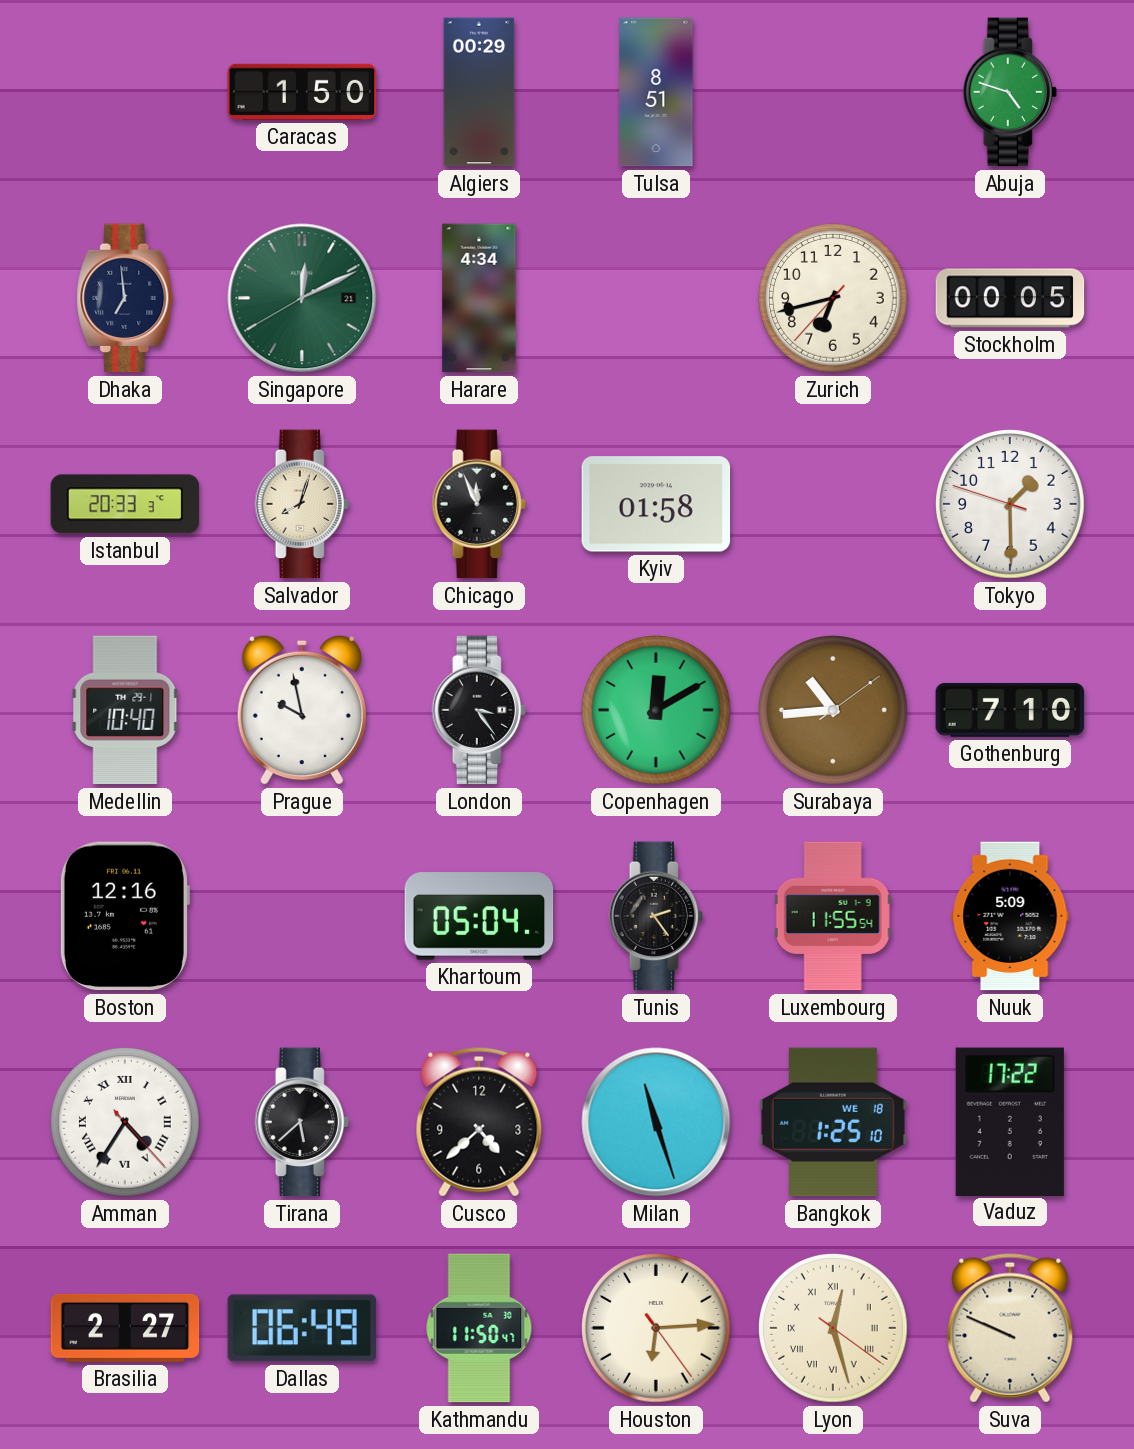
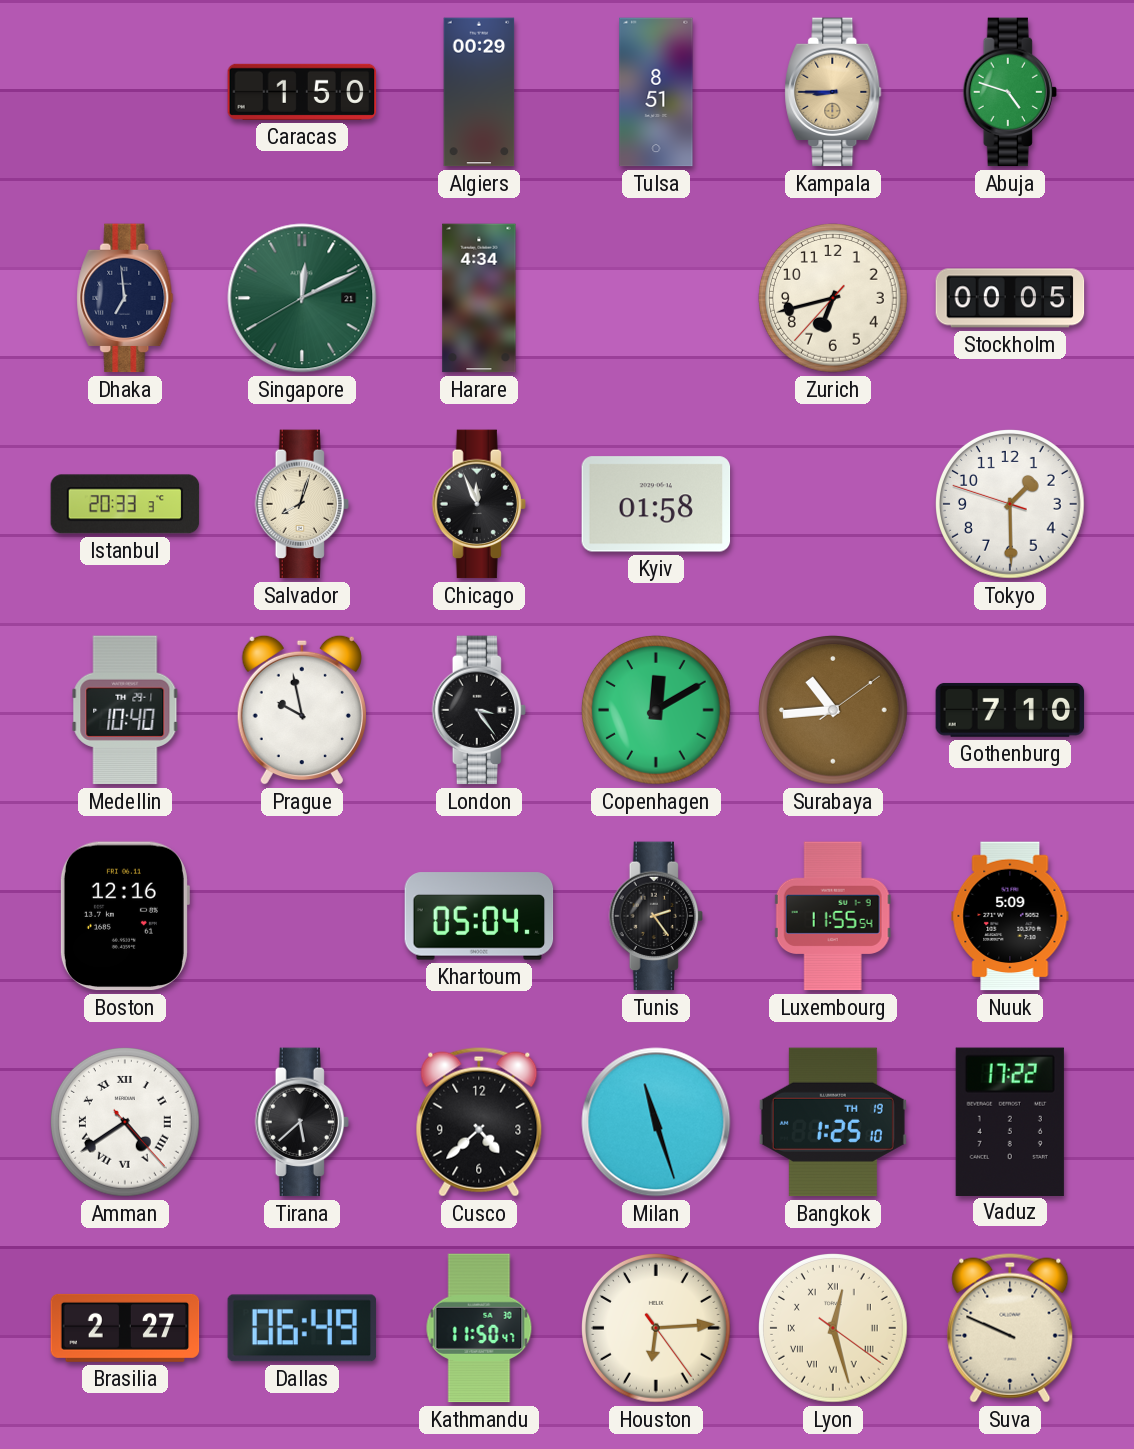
Kampala: none -> 8:45
Amman: 4:35 -> 4:39
Bangkok date: WE 18 -> TH 19
